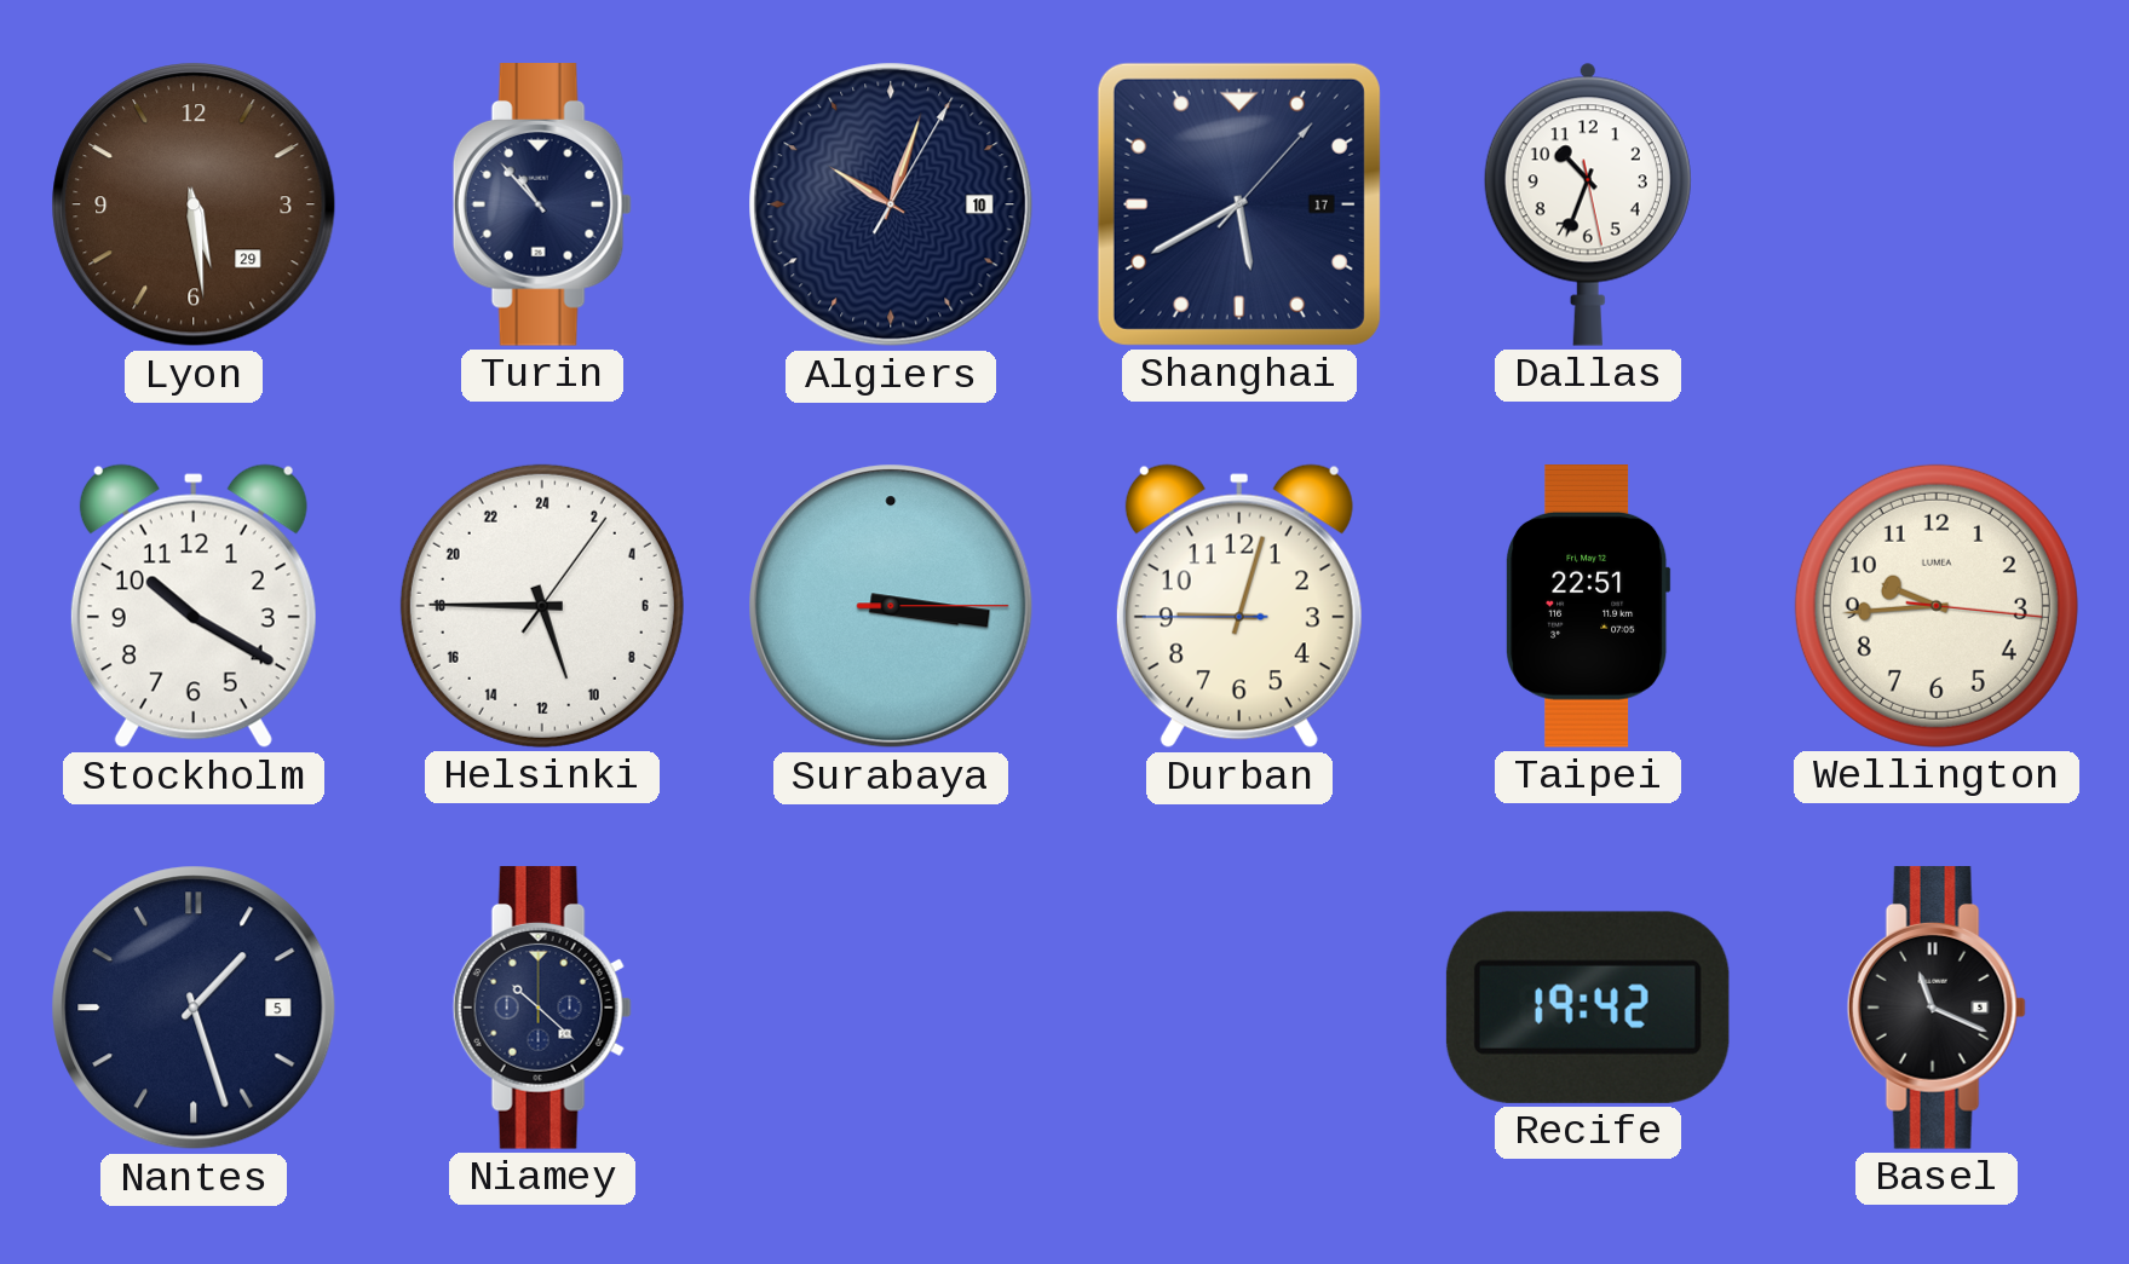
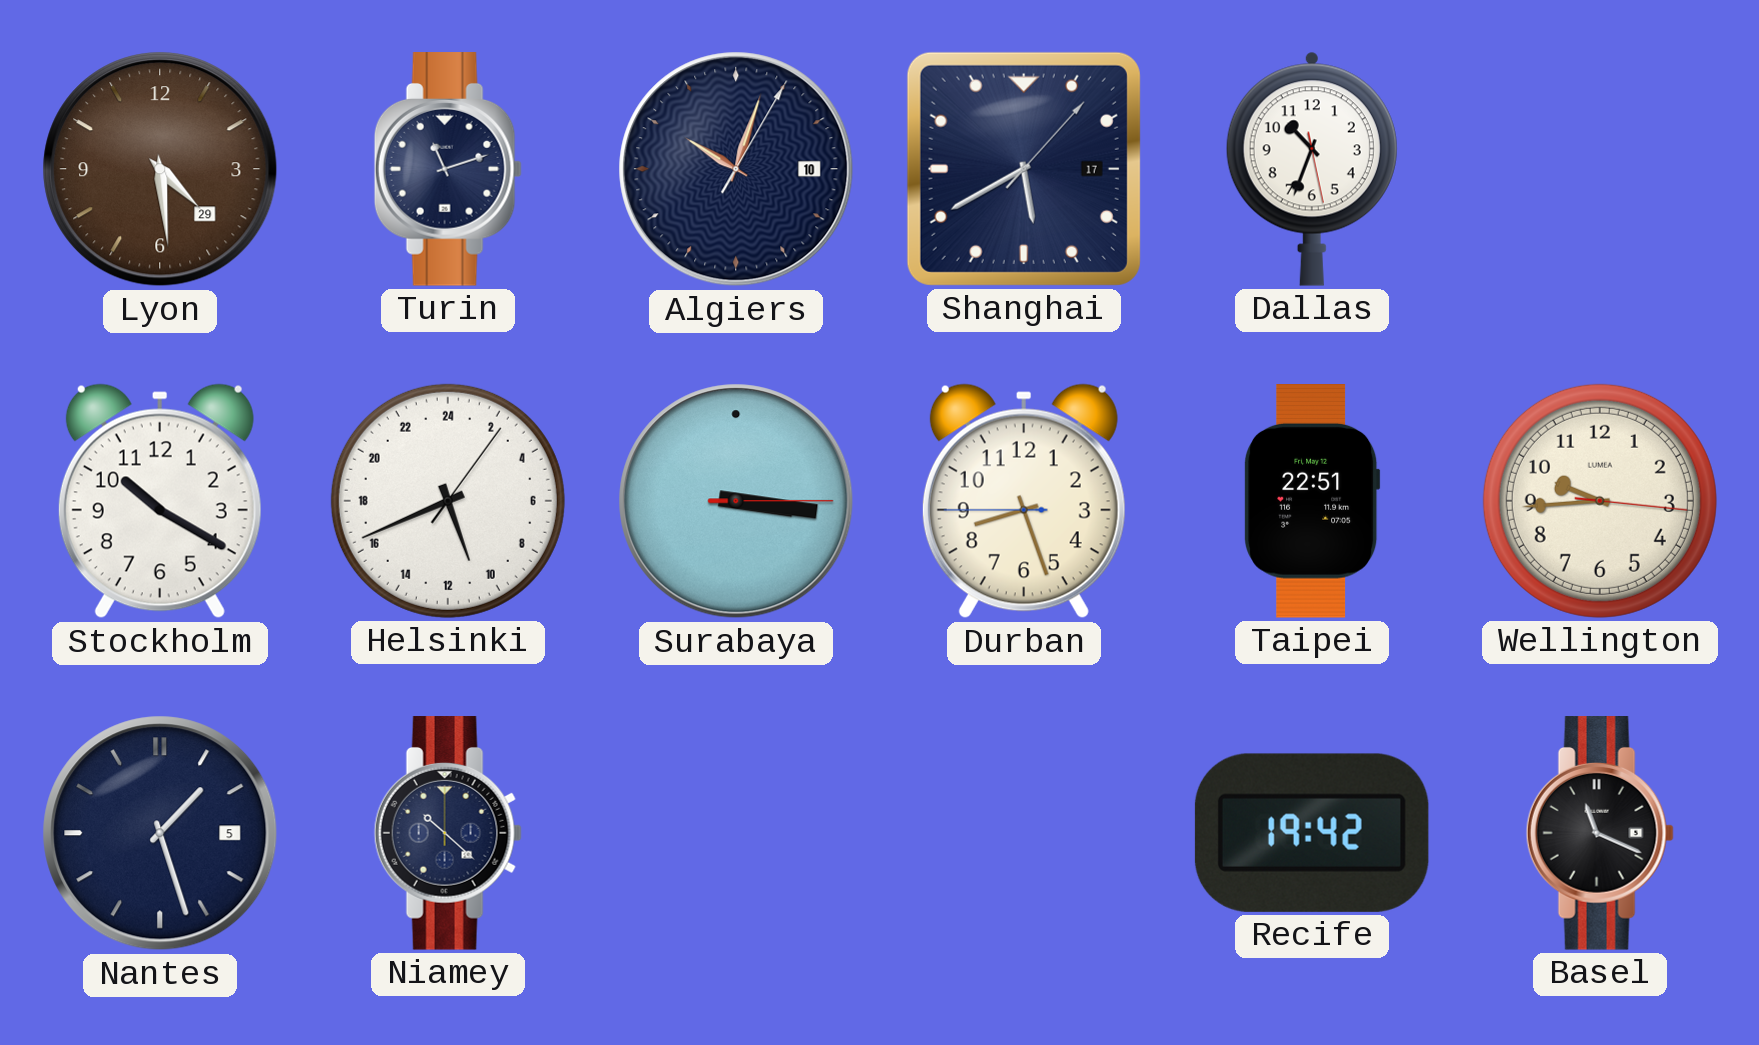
Lyon: 5:29 -> 4:29
Turin: 10:53 -> 11:12
Helsinki: 10:45 -> 10:41
Durban: 9:02 -> 8:26
